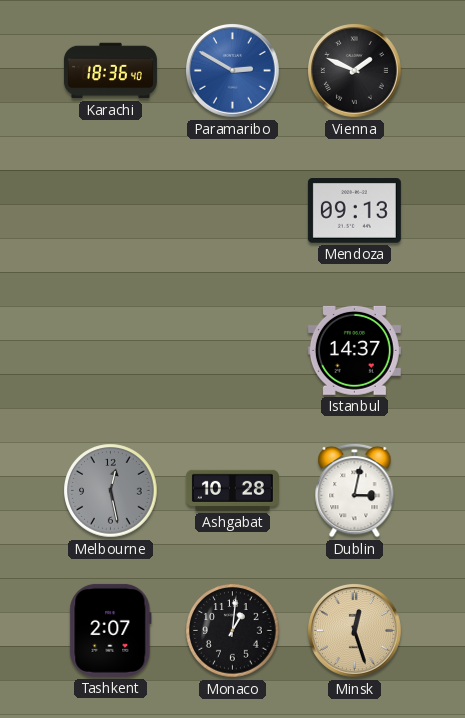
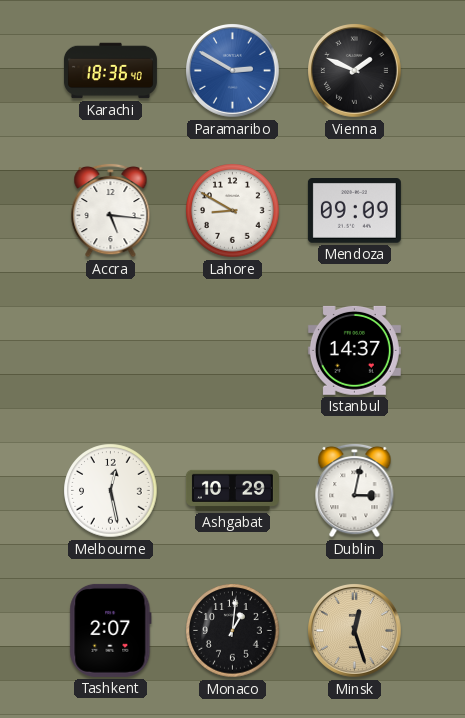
Accra: none -> 5:16
Lahore: none -> 8:50
Mendoza: 09:13 -> 09:09
Melbourne dial: grey -> white
Ashgabat: 10:28 -> 10:29
